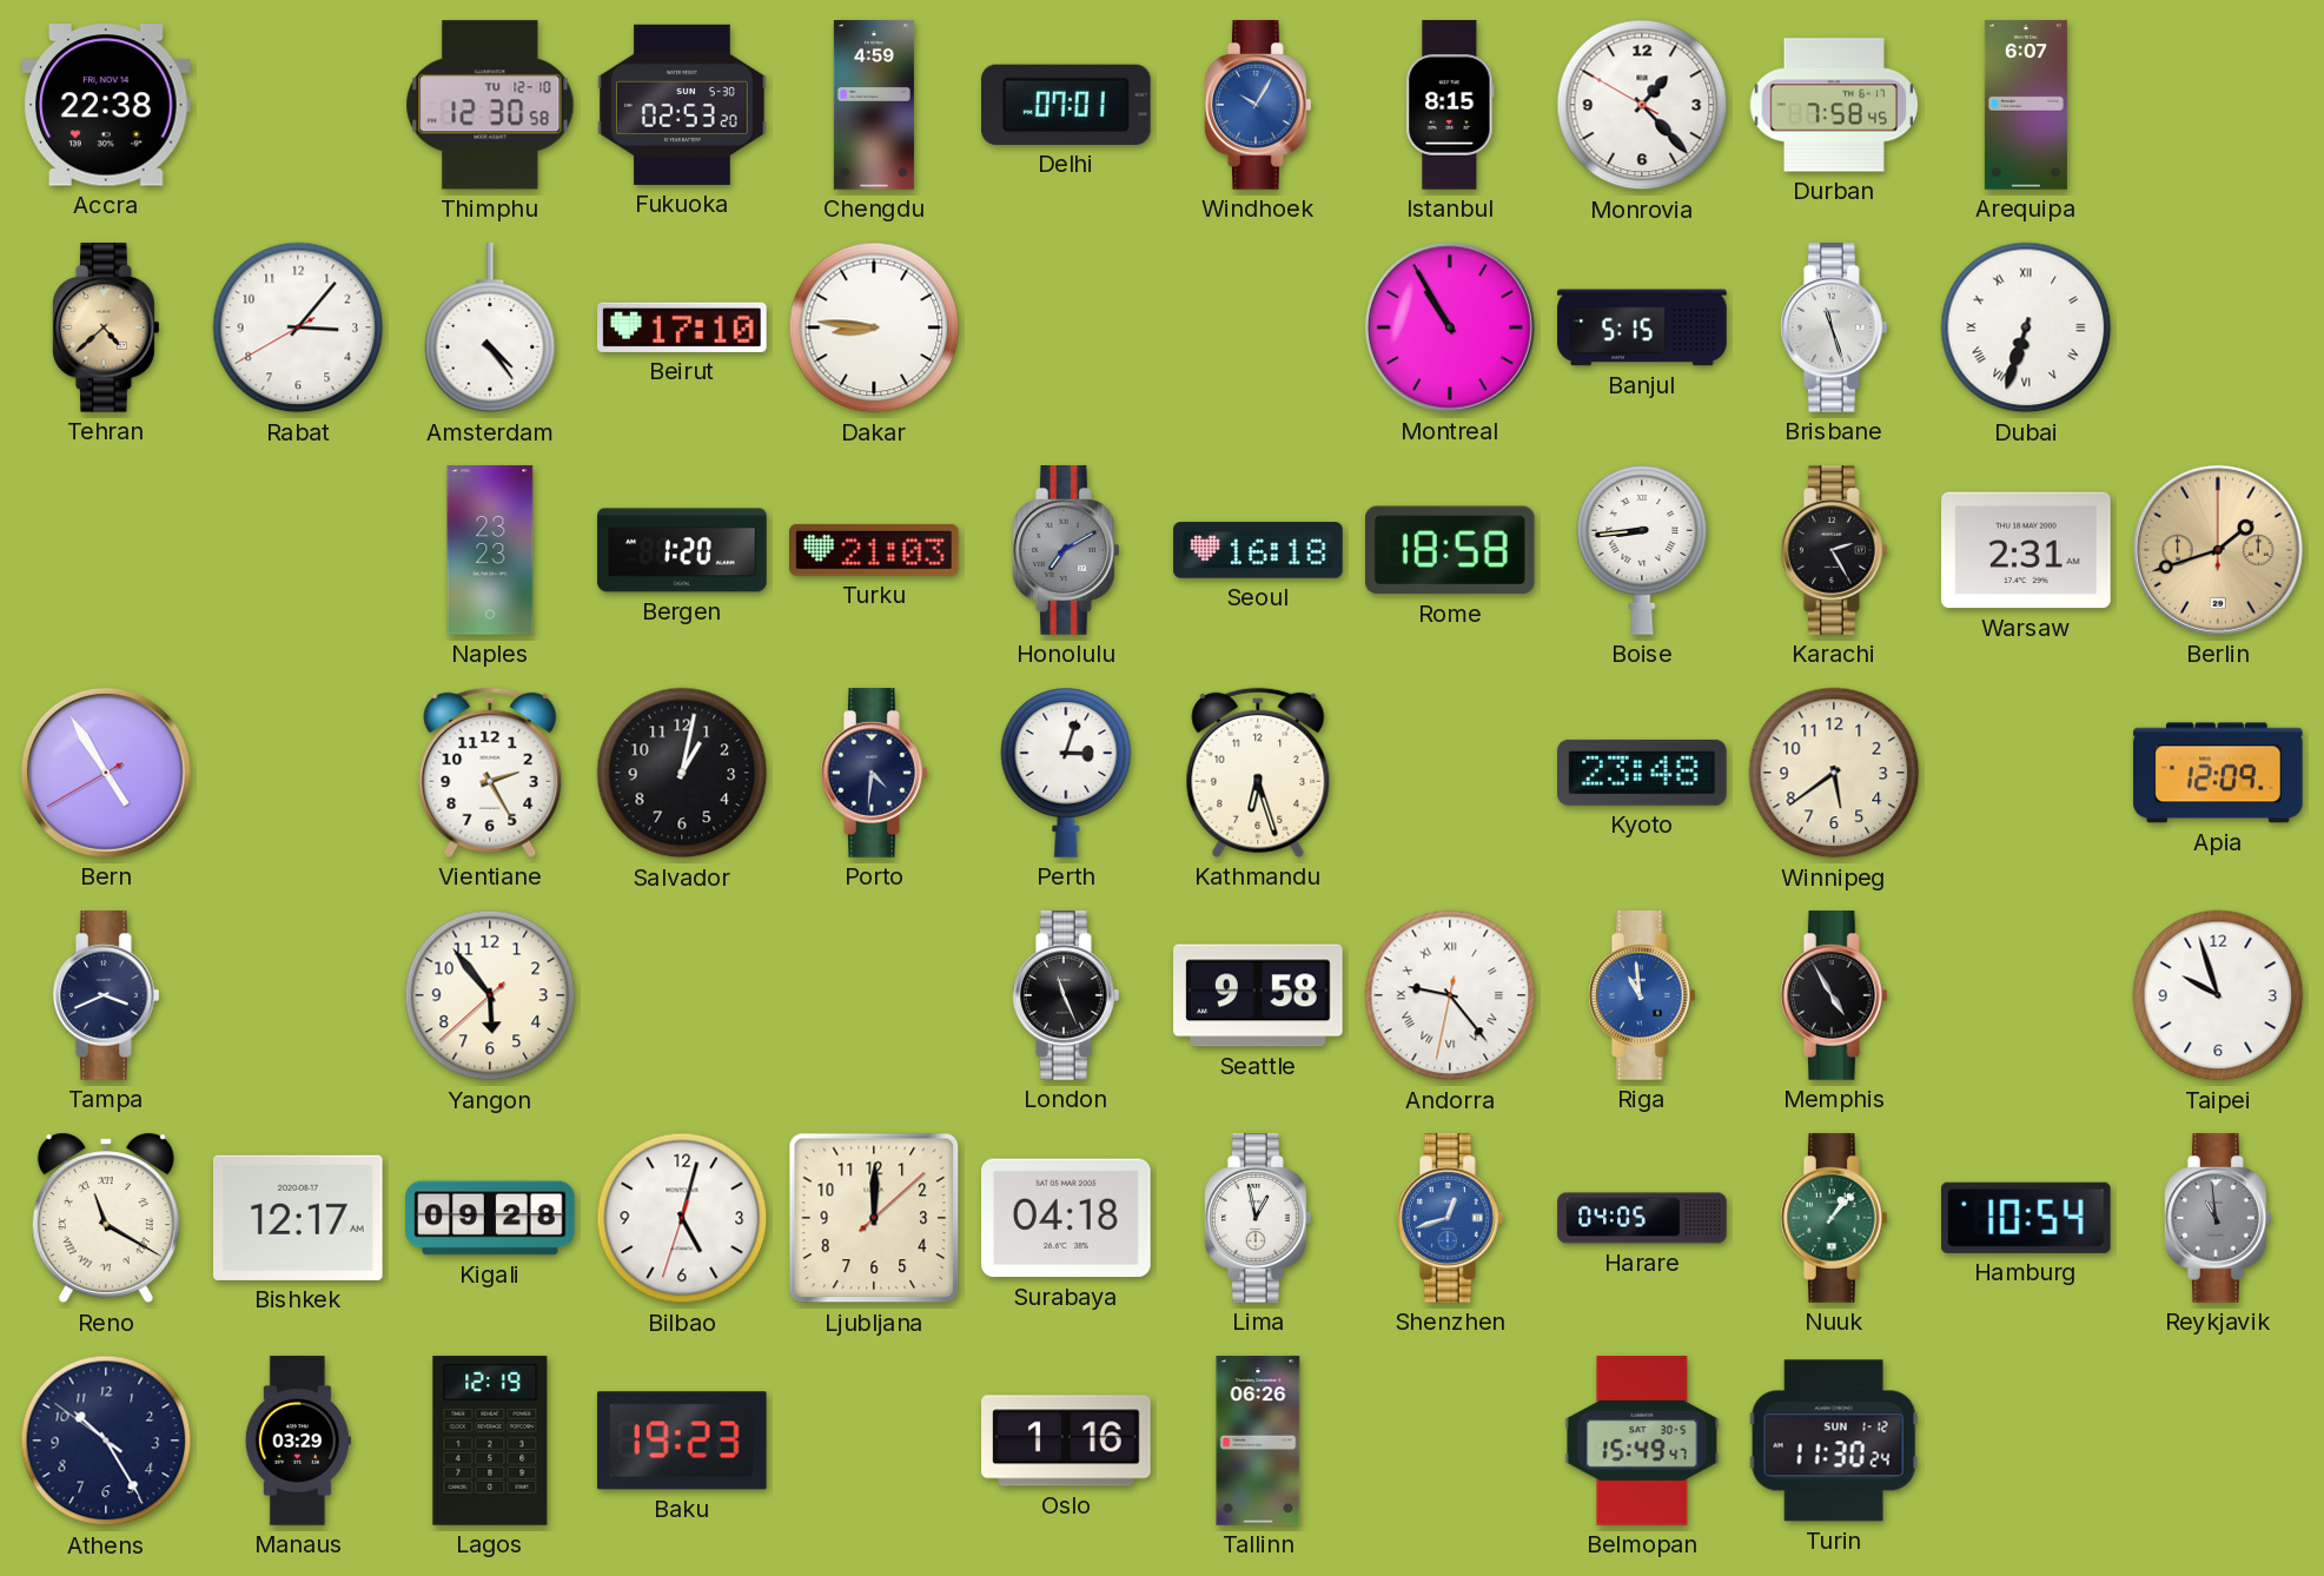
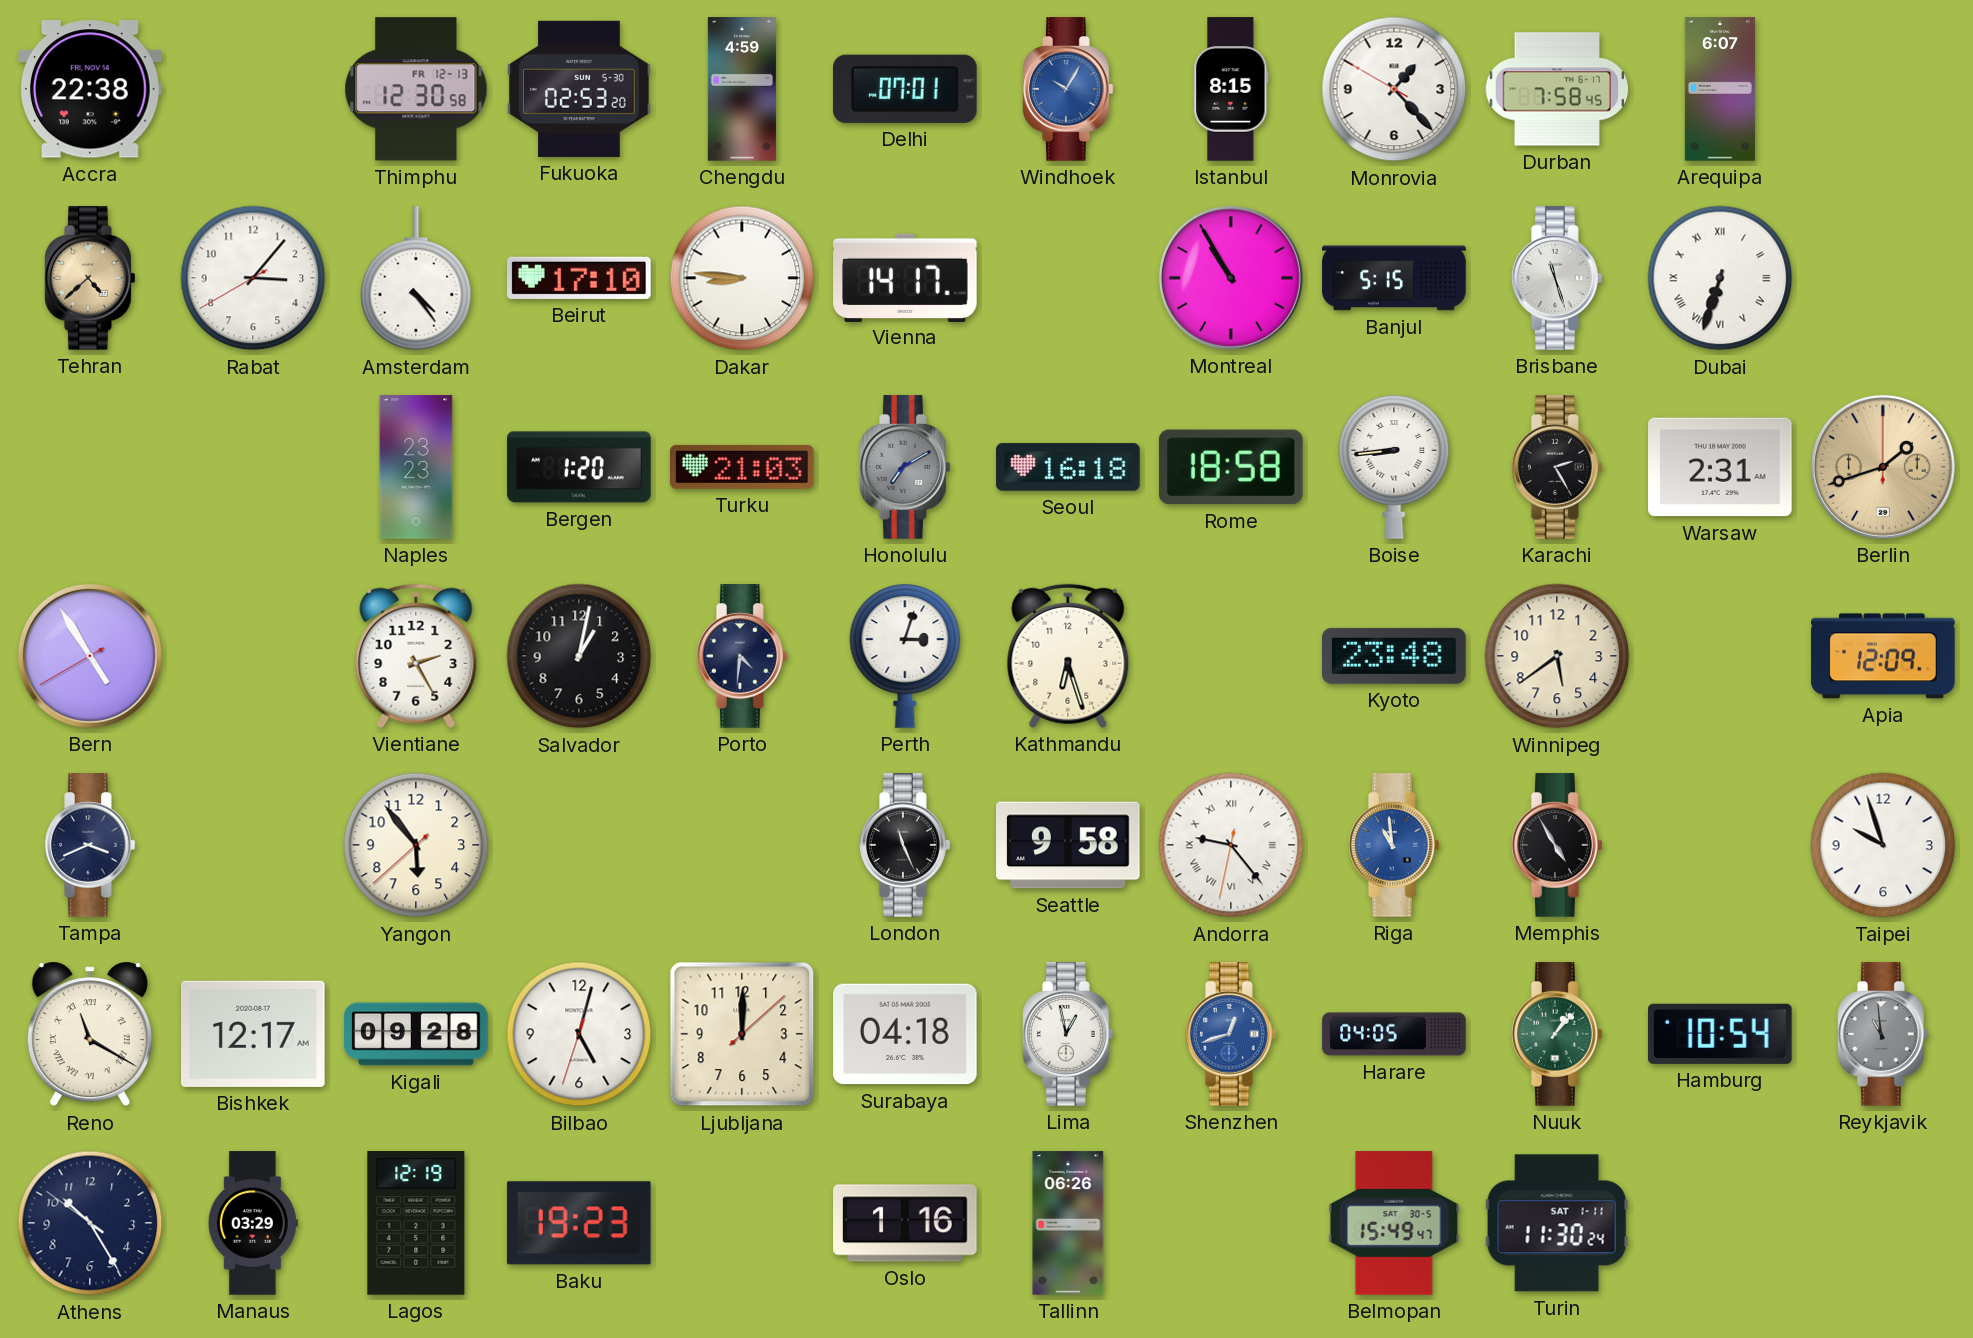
Thimphu date: TU 12-10 -> FR 12-13
Vienna: none -> 14:17
Turin date: SUN 1-12 -> SAT 1-11
